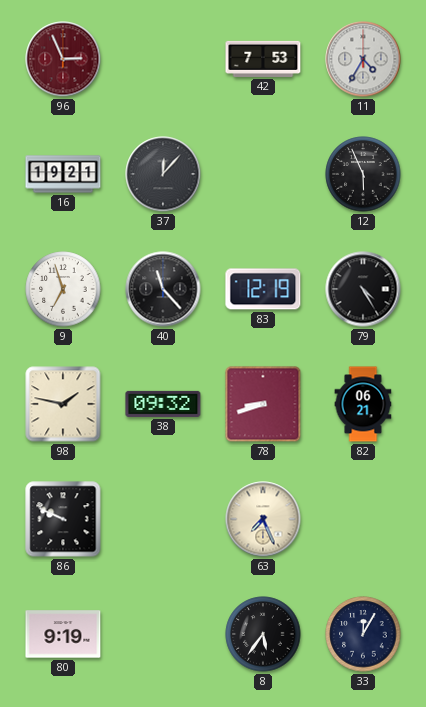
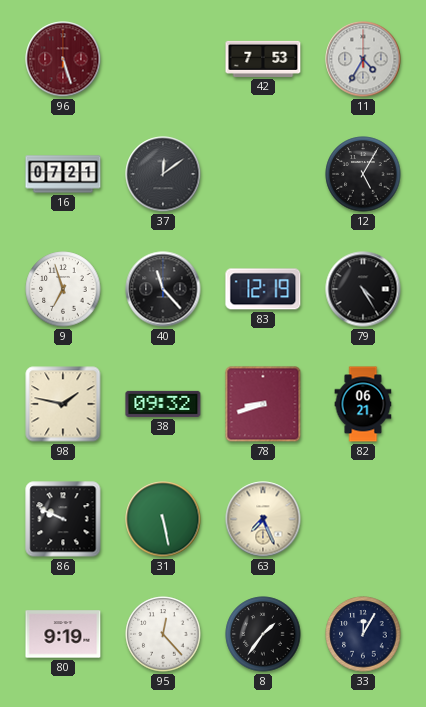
96: 2:56 -> 5:27
16: 19:21 -> 07:21
37: 12:07 -> 12:09
12: 5:56 -> 5:05
31: none -> 5:28
95: none -> 12:23
8: 5:36 -> 1:36
